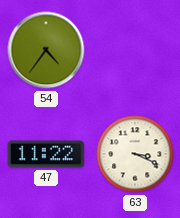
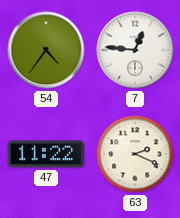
7: none -> 12:46
63: 3:19 -> 2:19
